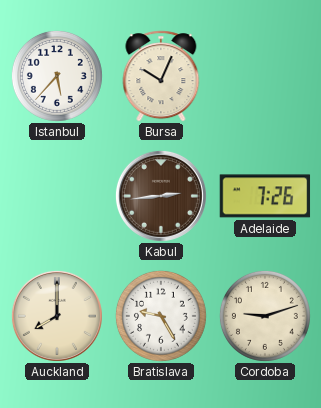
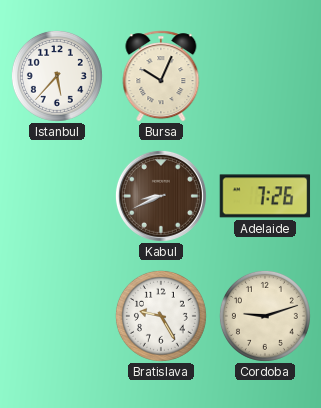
Kabul: 2:44 -> 8:41
Auckland: 8:00 -> none
